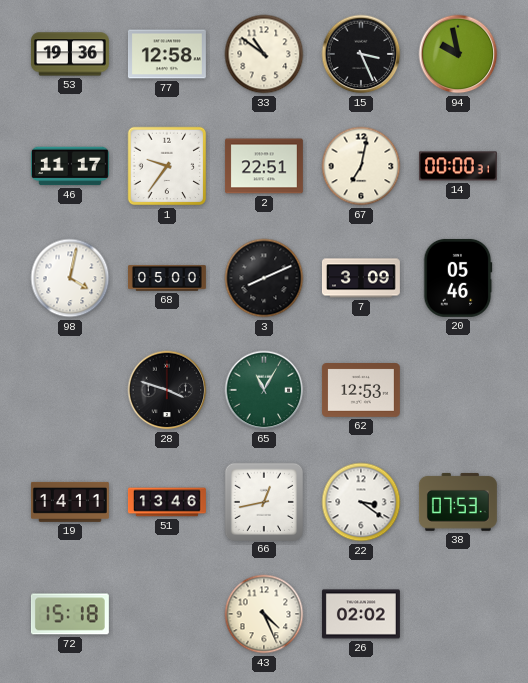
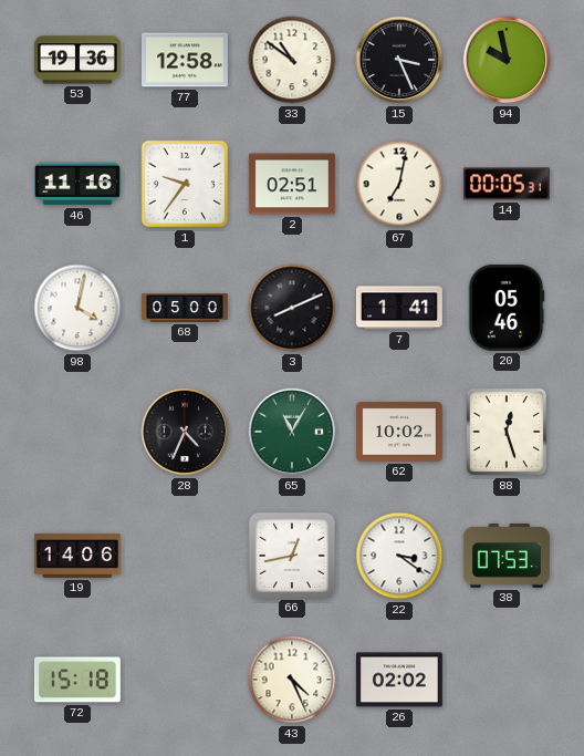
46: 11:17 -> 11:16
2: 22:51 -> 02:51
14: 00:00 -> 00:05
7: 3:09 -> 1:41
28: 3:48 -> 4:34
62: 12:53 -> 10:02
88: none -> 12:27
19: 14:11 -> 14:06
51: 13:46 -> none
